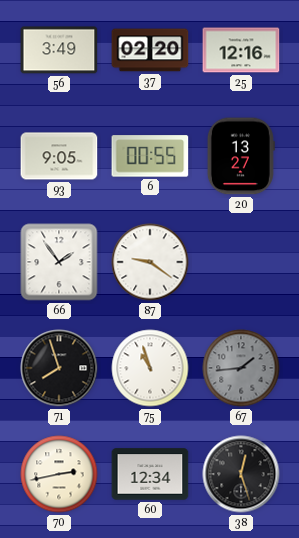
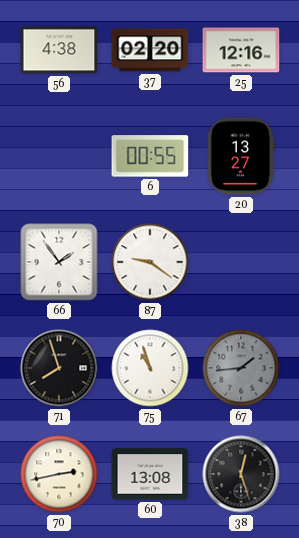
56: 3:49 -> 4:38
93: 9:05 -> none
60: 12:34 -> 13:08
